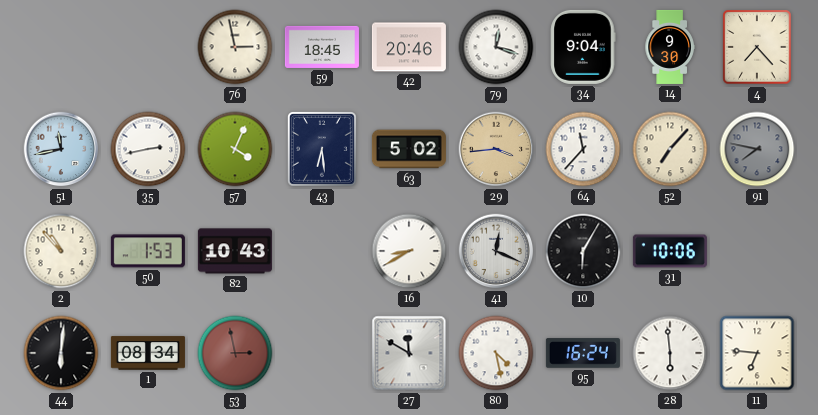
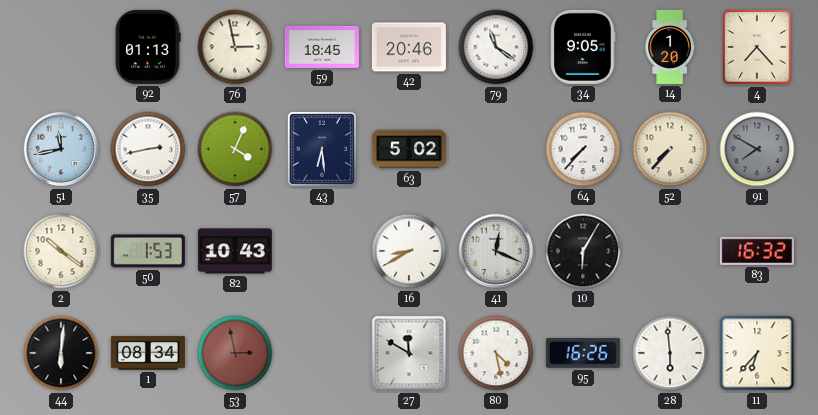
92: none -> 01:13
79: 12:18 -> 11:21
34: 9:04 -> 9:05
14: 9:30 -> 1:20
29: 3:44 -> none
64: 11:37 -> 7:37
52: 7:07 -> 7:37
91: 7:47 -> 7:50
2: 10:53 -> 10:21
31: 10:06 -> none
83: none -> 16:32
95: 16:24 -> 16:26
11: 6:46 -> 6:37
